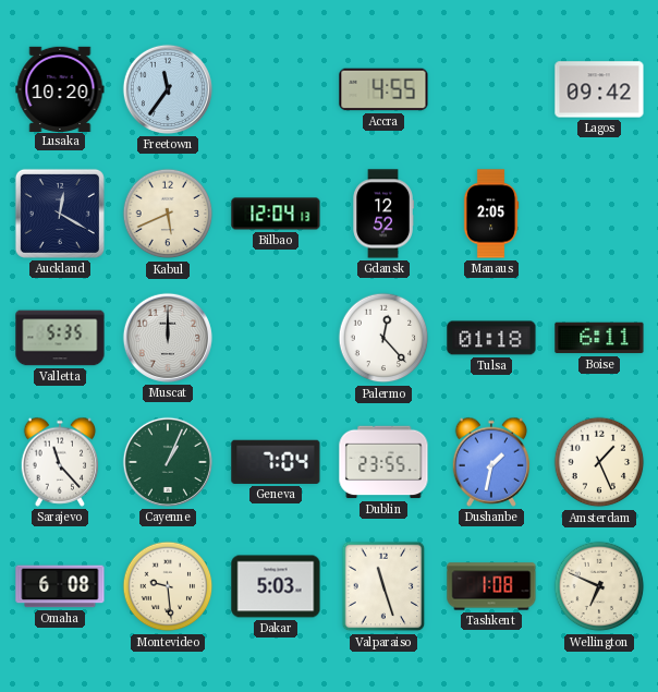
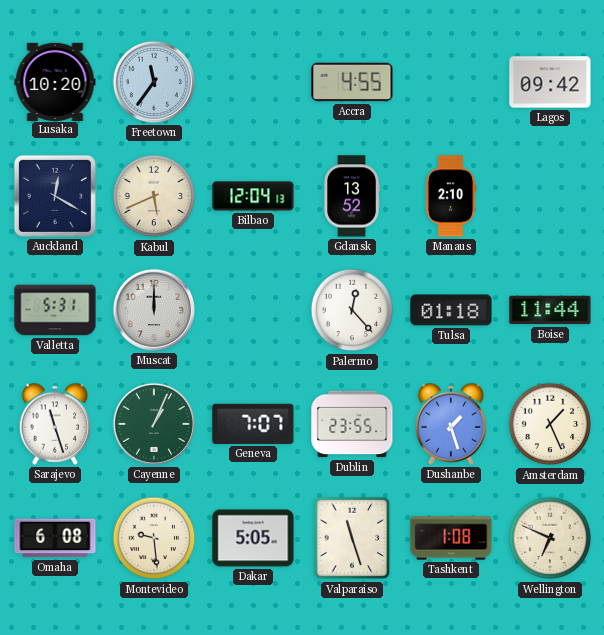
Gdansk: 12:52 -> 13:52
Manaus: 2:05 -> 2:10
Valletta: 5:35 -> 5:31
Boise: 6:11 -> 11:44
Sarajevo: 11:23 -> 11:27
Geneva: 7:04 -> 7:07
Dushanbe: 1:32 -> 1:27
Dakar: 5:03 -> 5:05
